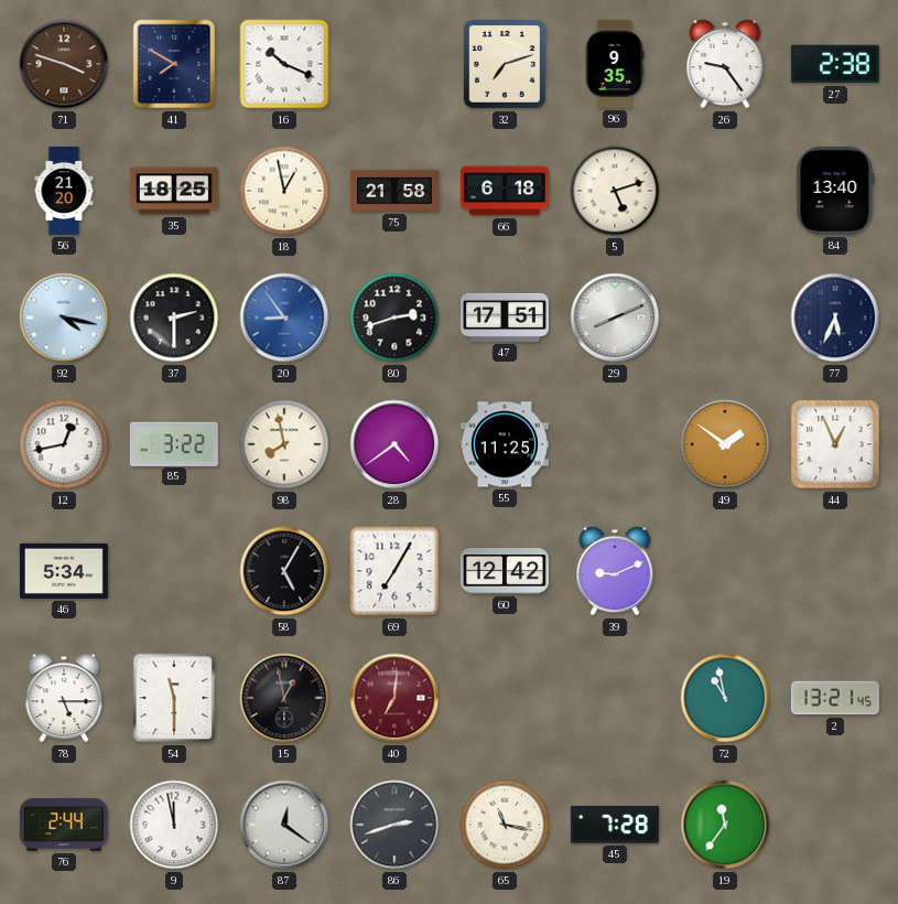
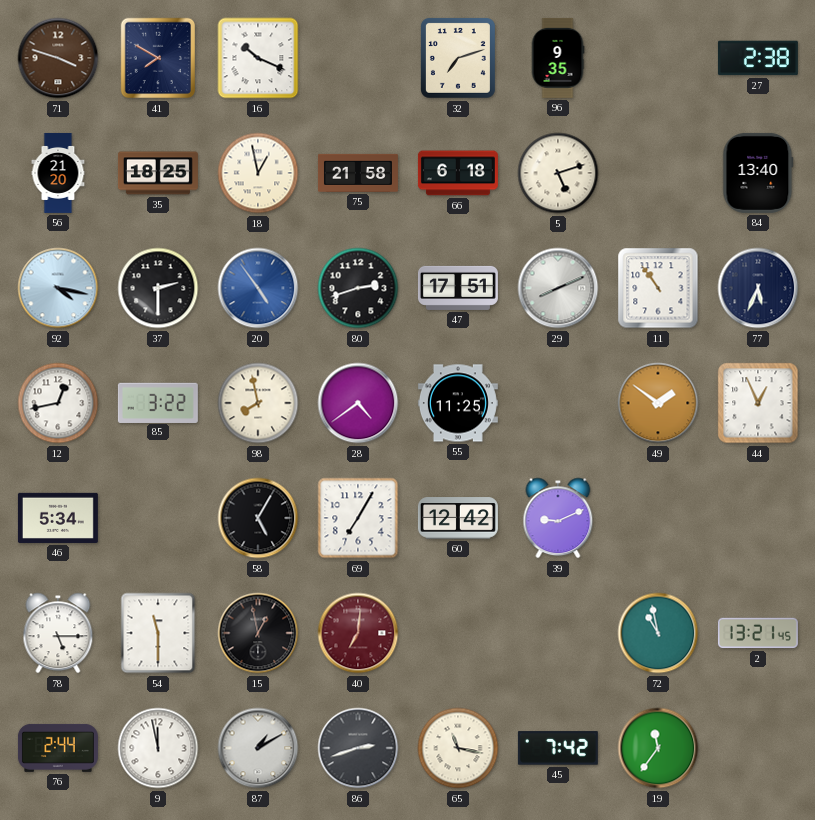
26: 9:24 -> none
20: 8:54 -> 4:54
11: none -> 10:54
87: 12:21 -> 1:10
45: 7:28 -> 7:42
